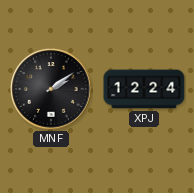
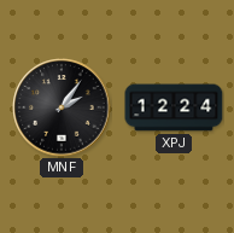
MNF: 2:09 -> 2:06
